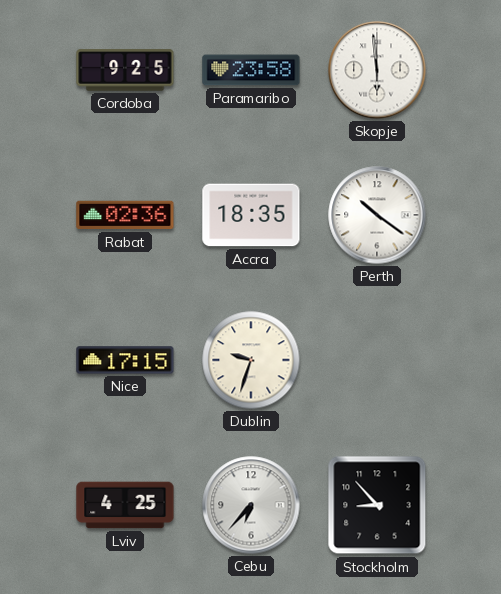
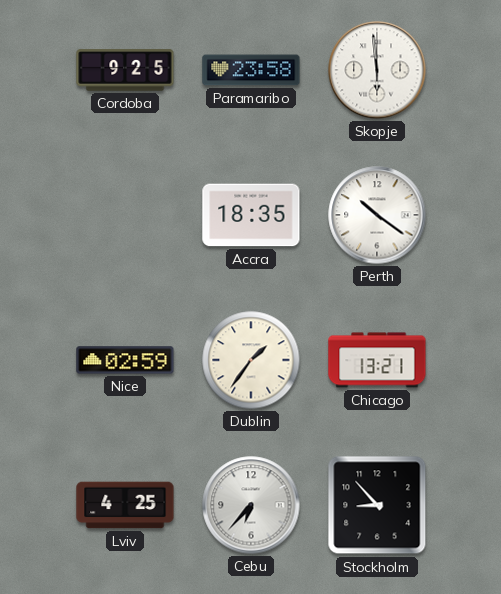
Rabat: 02:36 -> none
Nice: 17:15 -> 02:59
Dublin: 9:33 -> 1:36
Chicago: none -> 13:21
